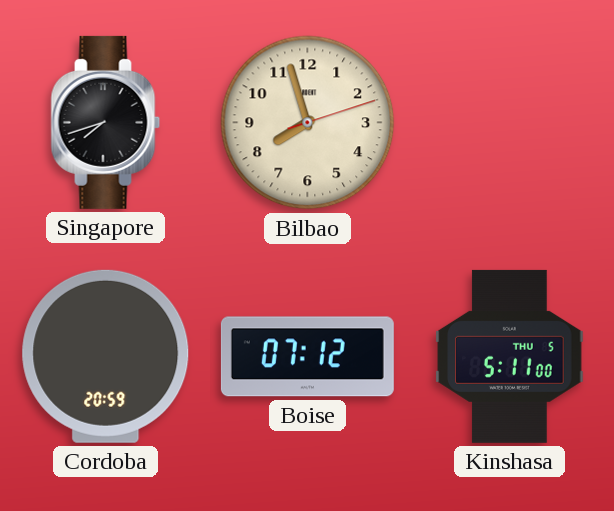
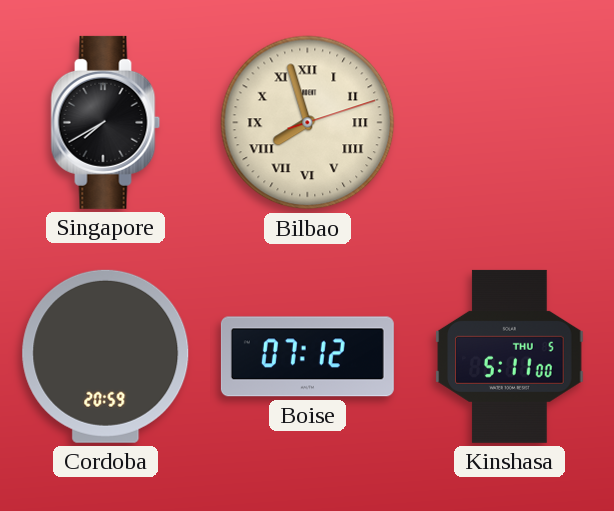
Singapore: 7:42 -> 7:40
Bilbao numerals: Arabic -> Roman
